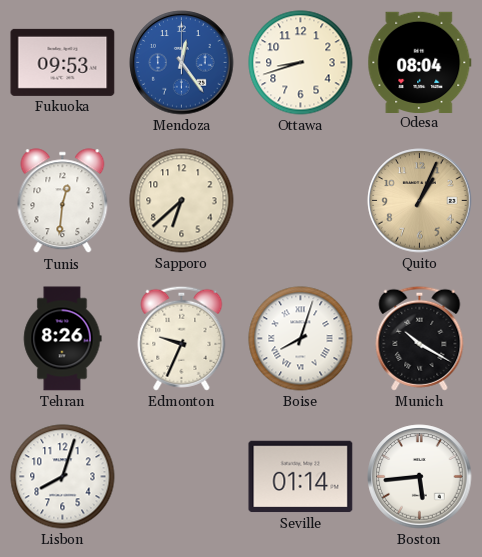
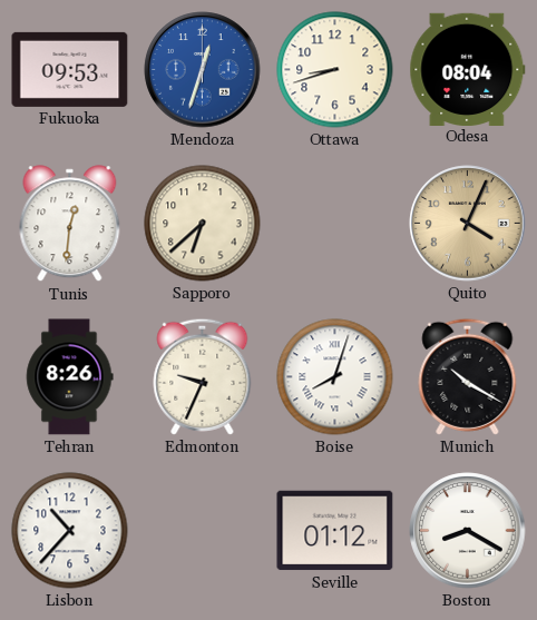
Mendoza: 12:24 -> 12:33
Quito: 1:04 -> 4:04
Lisbon: 8:03 -> 10:37
Seville: 01:14 -> 01:12
Boston: 5:44 -> 8:20
